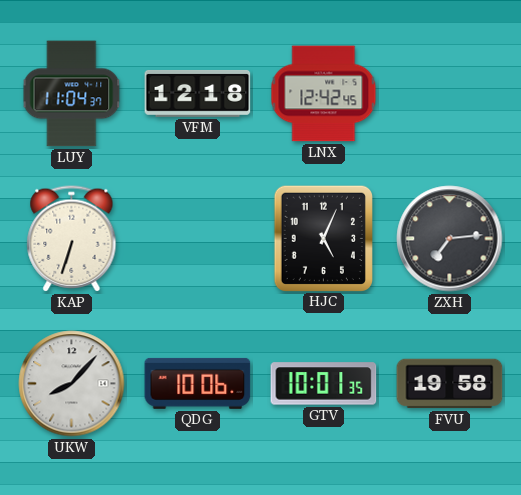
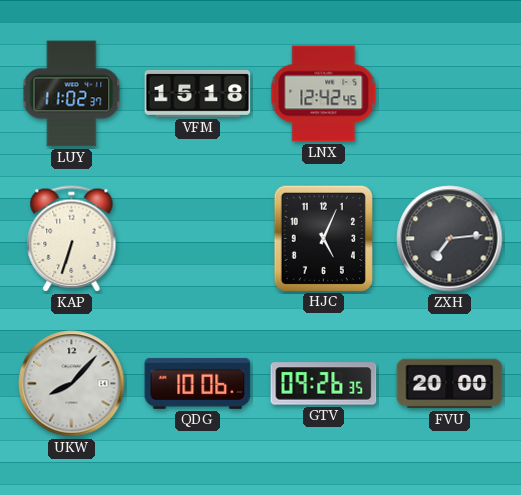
LUY: 11:04 -> 11:02
VFM: 12:18 -> 15:18
GTV: 10:01 -> 09:26
FVU: 19:58 -> 20:00
